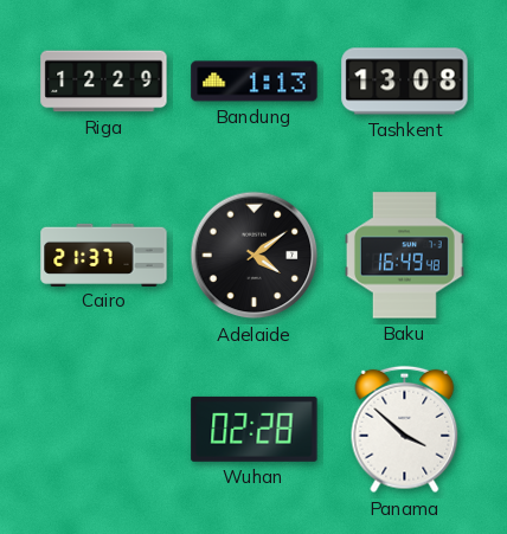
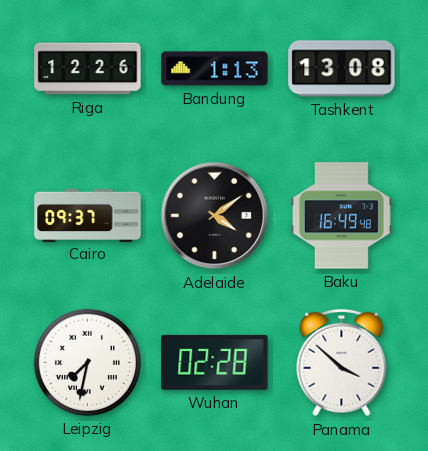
Riga: 12:29 -> 12:26
Cairo: 21:37 -> 09:37
Leipzig: none -> 7:32
